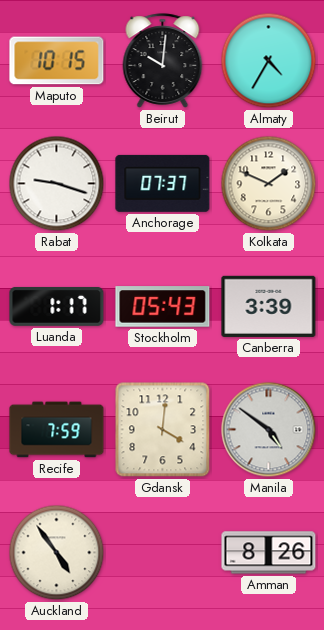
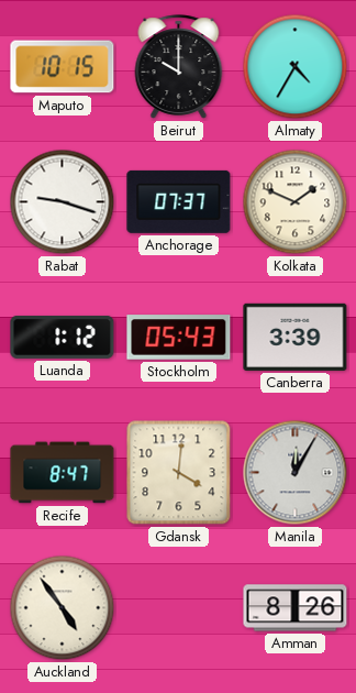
Beirut: 10:01 -> 10:00
Luanda: 1:17 -> 1:12
Recife: 7:59 -> 8:47
Manila: 4:51 -> 12:05
